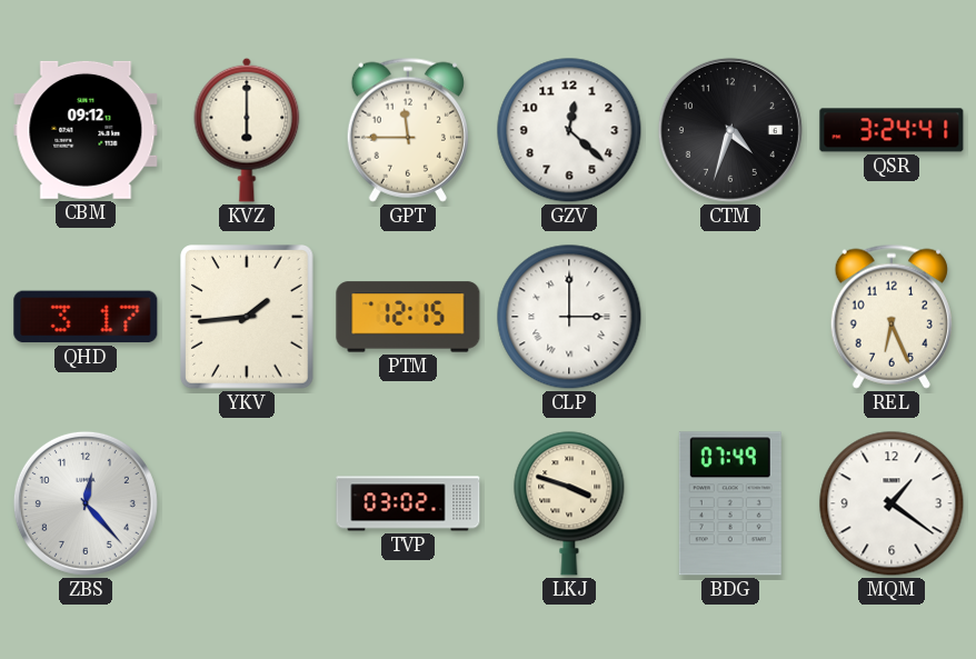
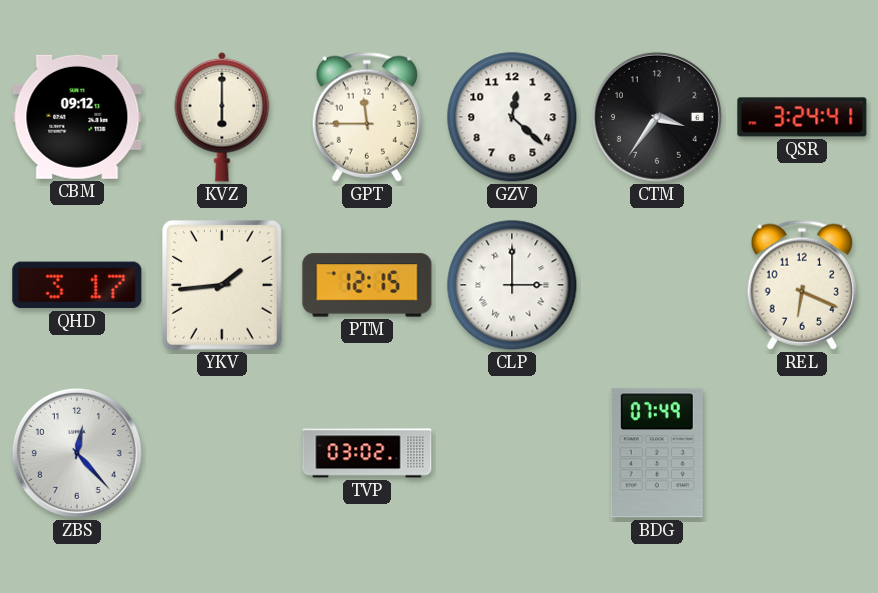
CTM: 4:33 -> 3:36
REL: 6:26 -> 6:19
LKJ: 3:48 -> none
MQM: 1:21 -> none
